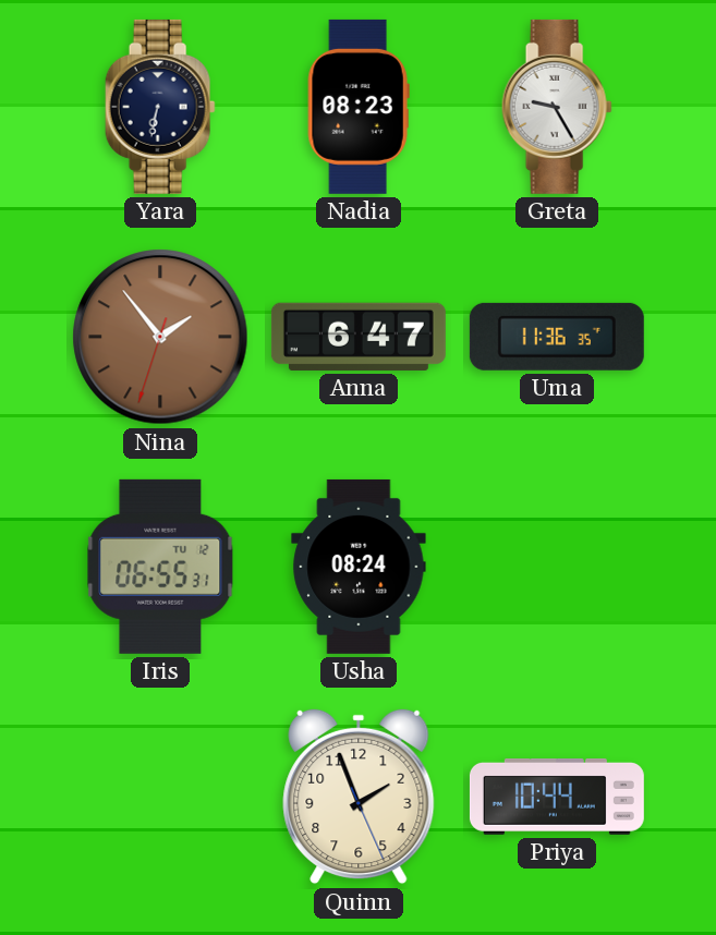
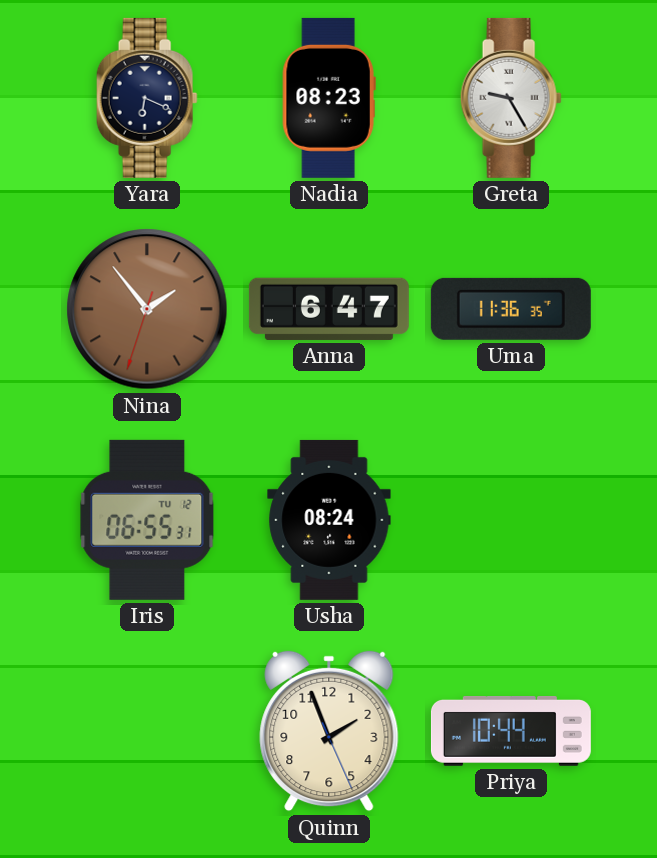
Yara: 6:32 -> 6:19
